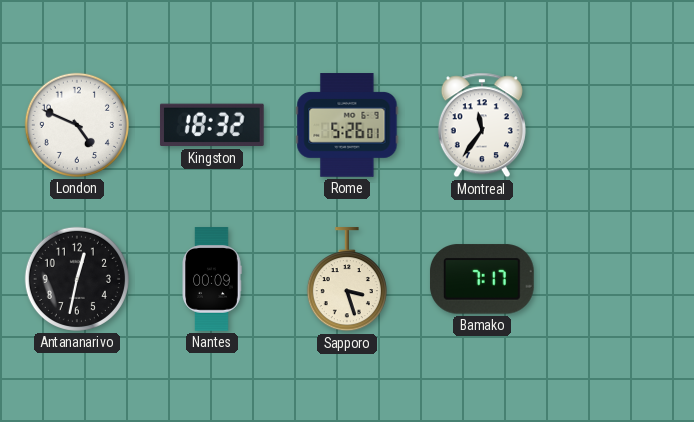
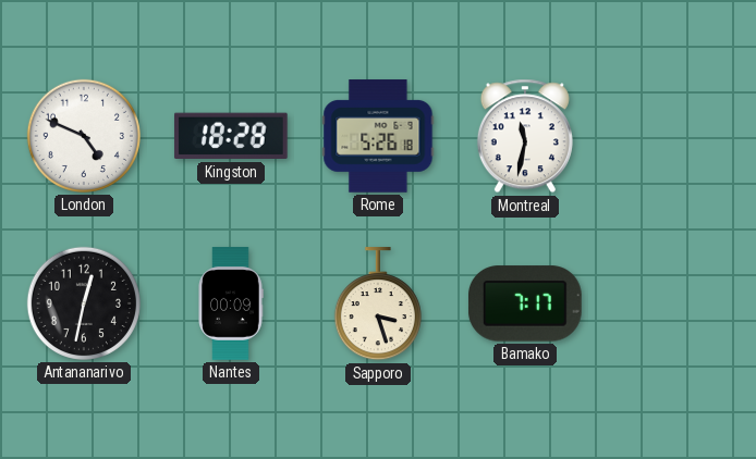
Kingston: 18:32 -> 18:28
Rome: 5:26:01 -> 5:26:18
Montreal: 11:36 -> 11:32
